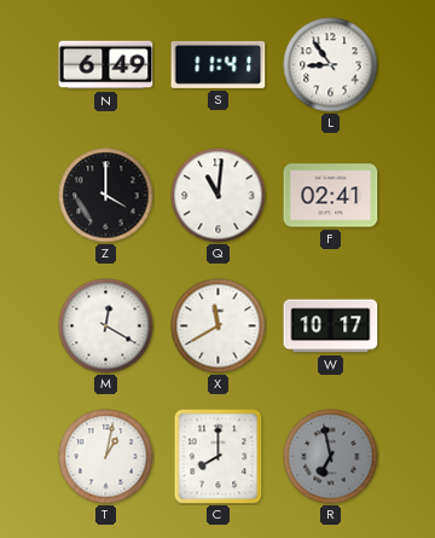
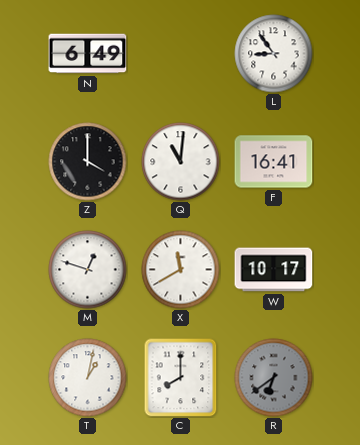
S: 11:41 -> none
F: 02:41 -> 16:41
M: 12:20 -> 12:48
R: 6:58 -> 6:39
